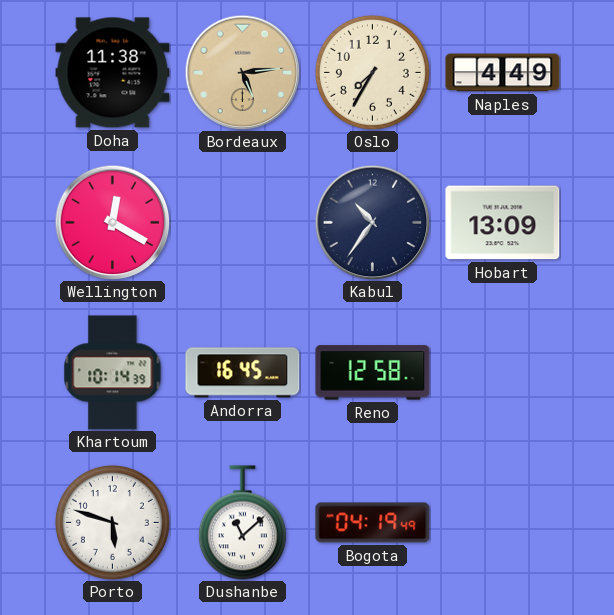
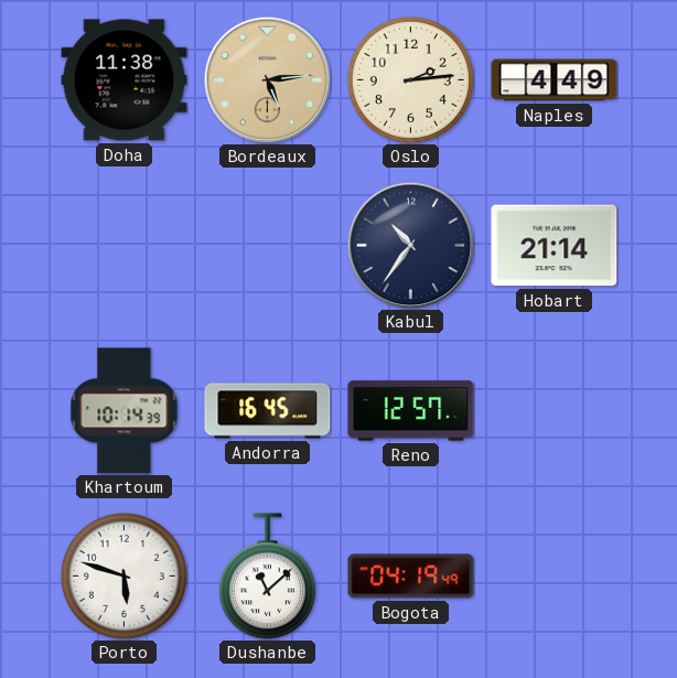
Oslo: 7:35 -> 2:14
Wellington: 12:20 -> none
Hobart: 13:09 -> 21:14
Reno: 12:58 -> 12:57
